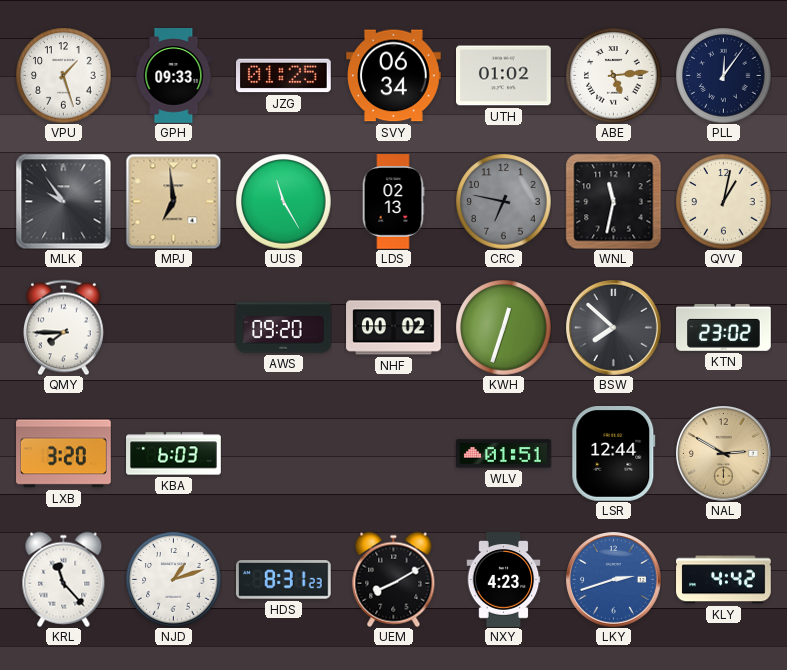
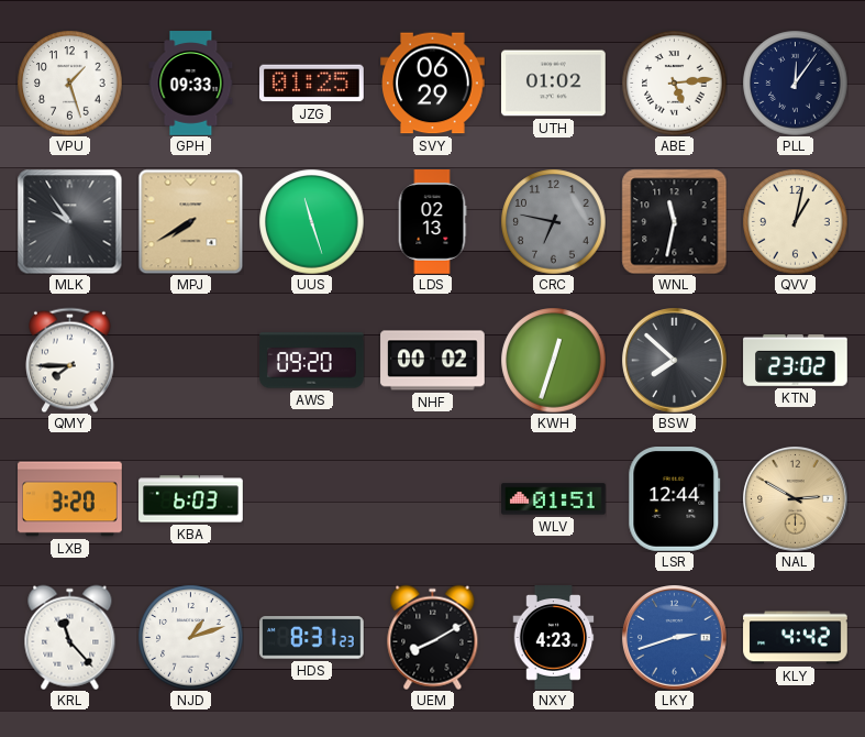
SVY: 06:34 -> 06:29
MPJ: 6:59 -> 7:40
UUS: 11:25 -> 11:27
